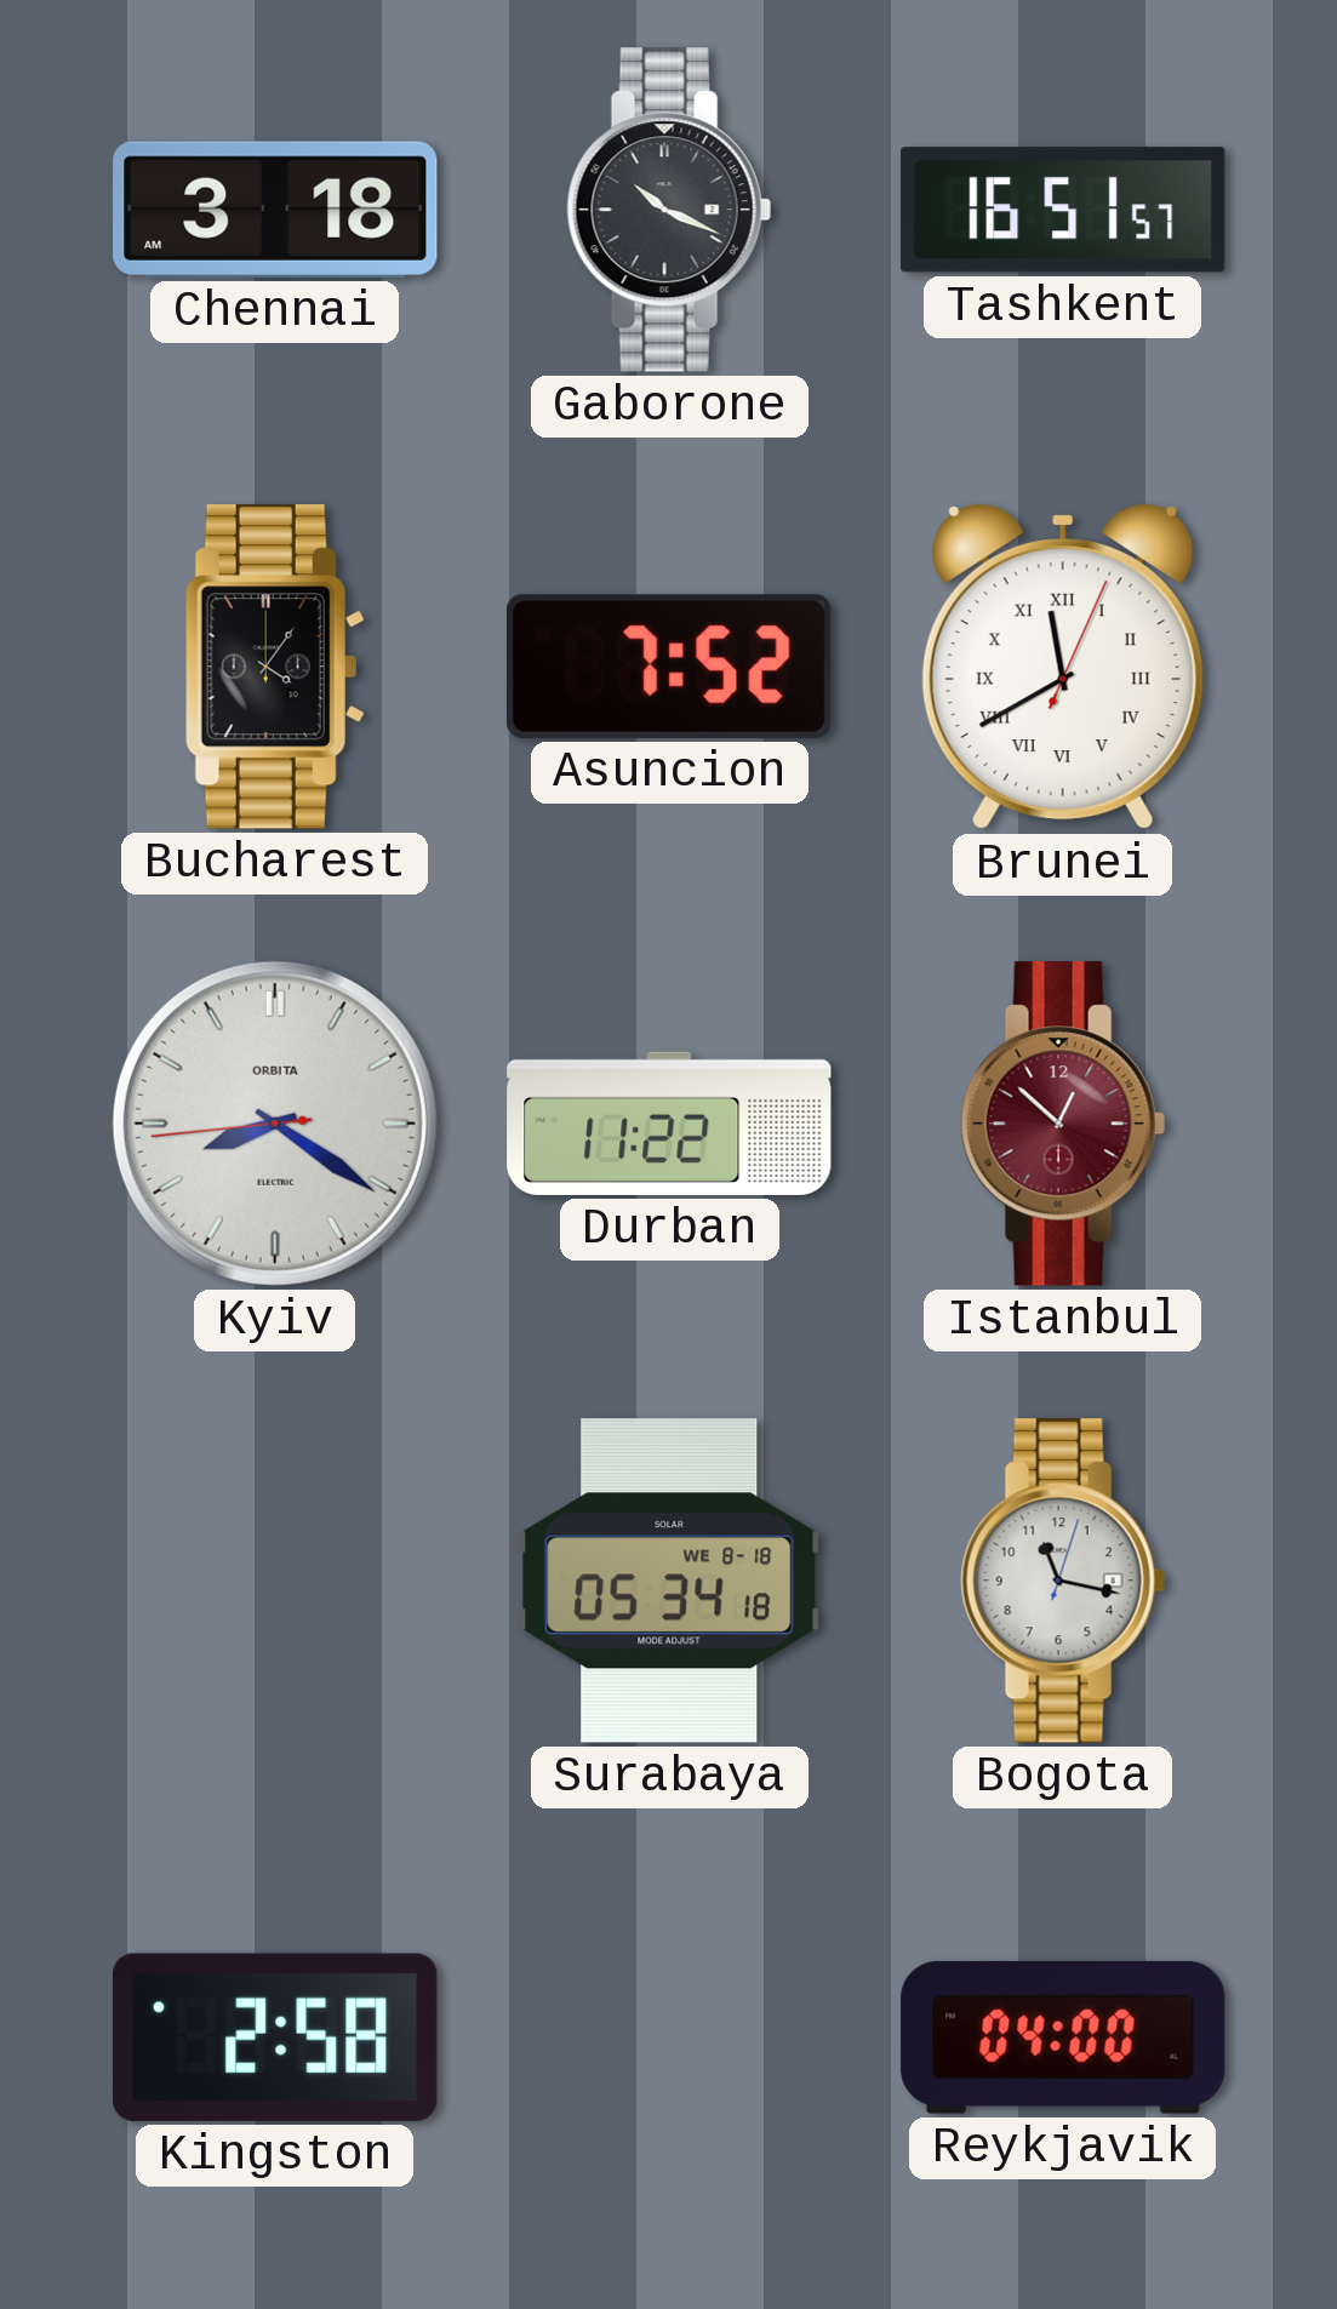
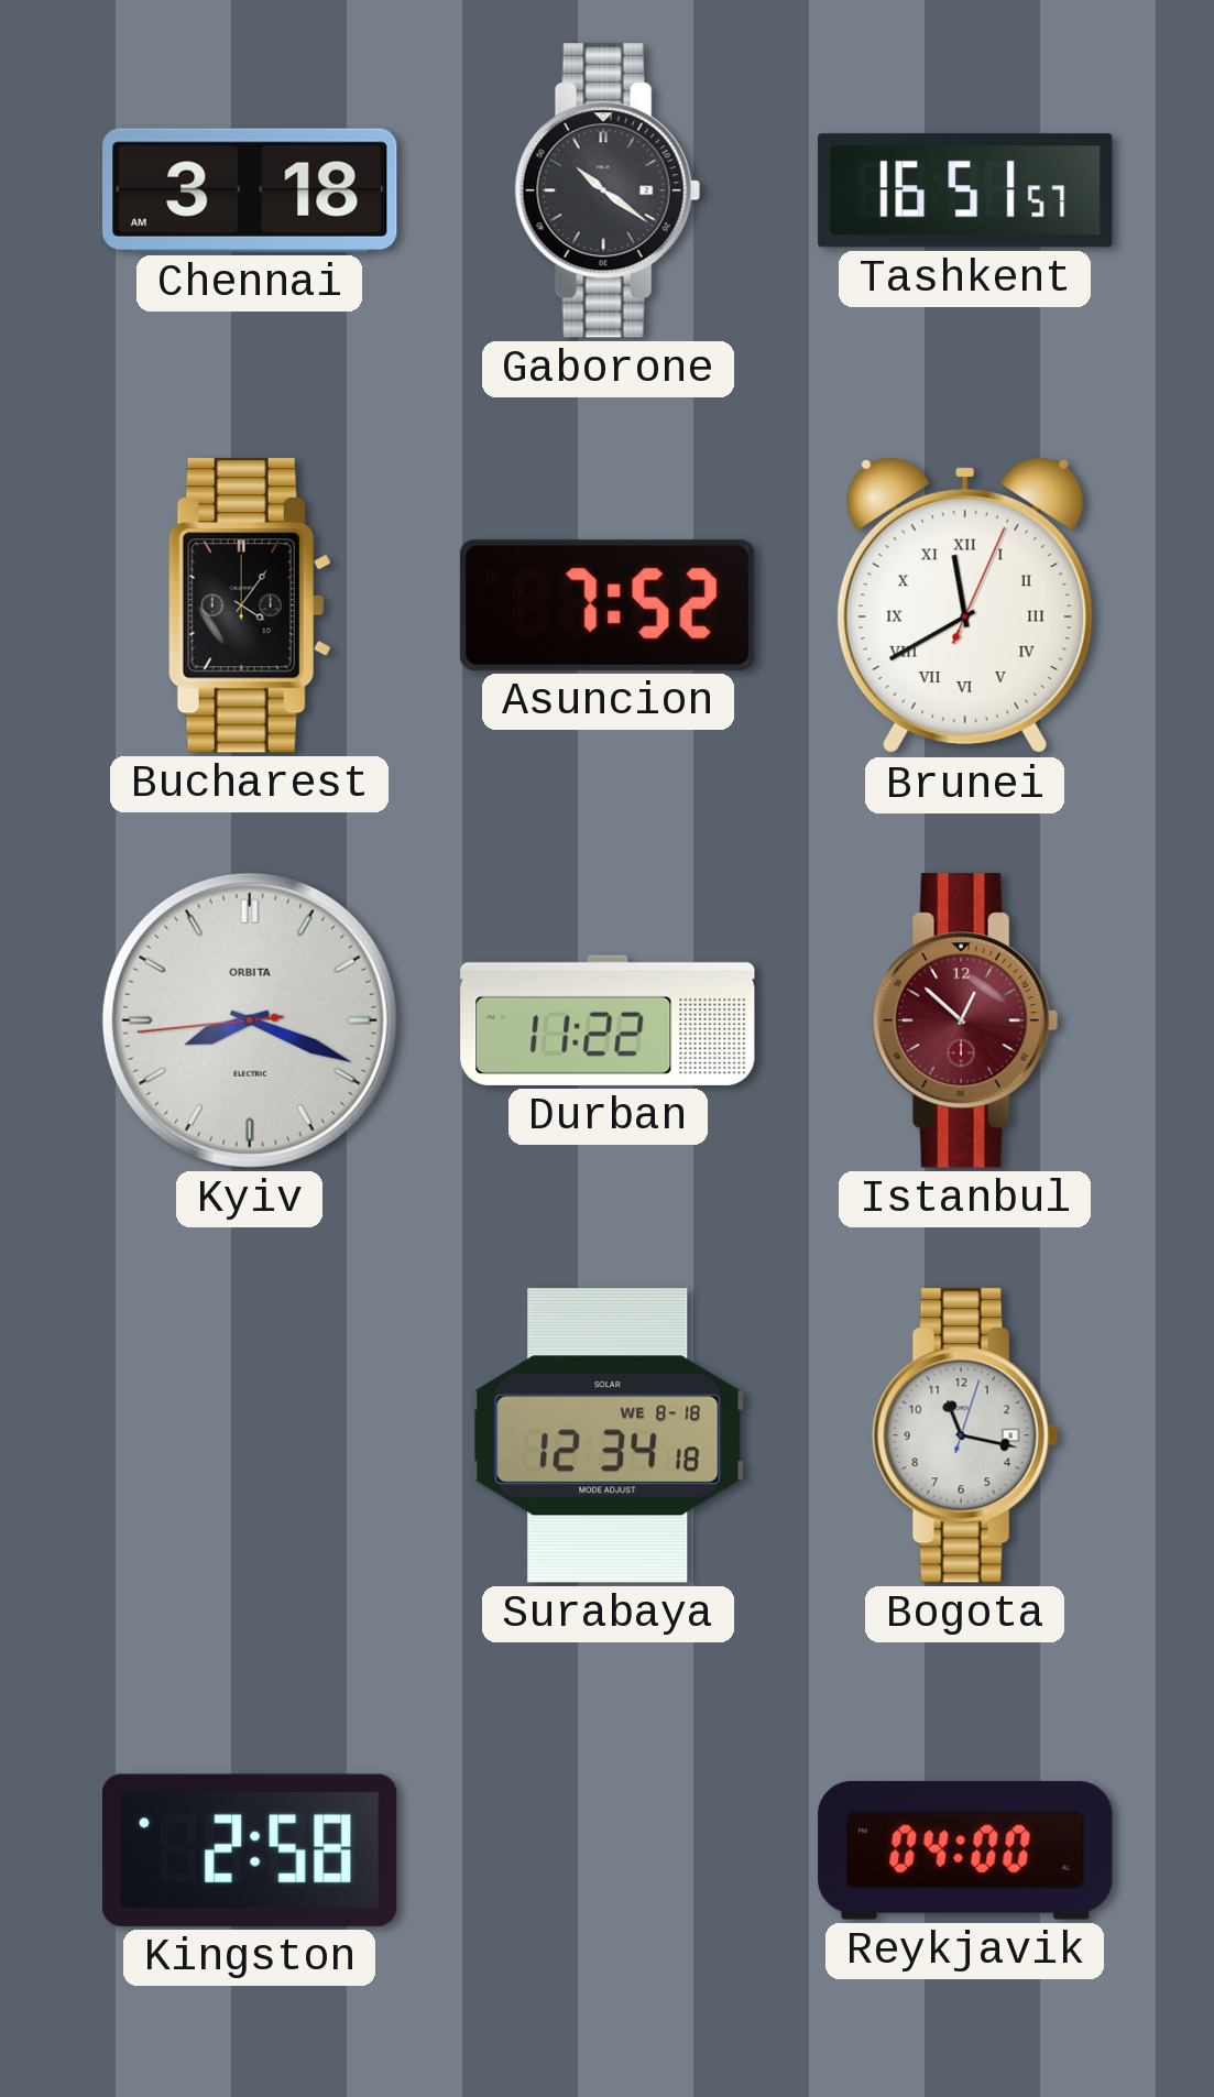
Gaborone: 10:19 -> 10:21
Kyiv: 8:20 -> 8:18
Surabaya: 05:34 -> 12:34
